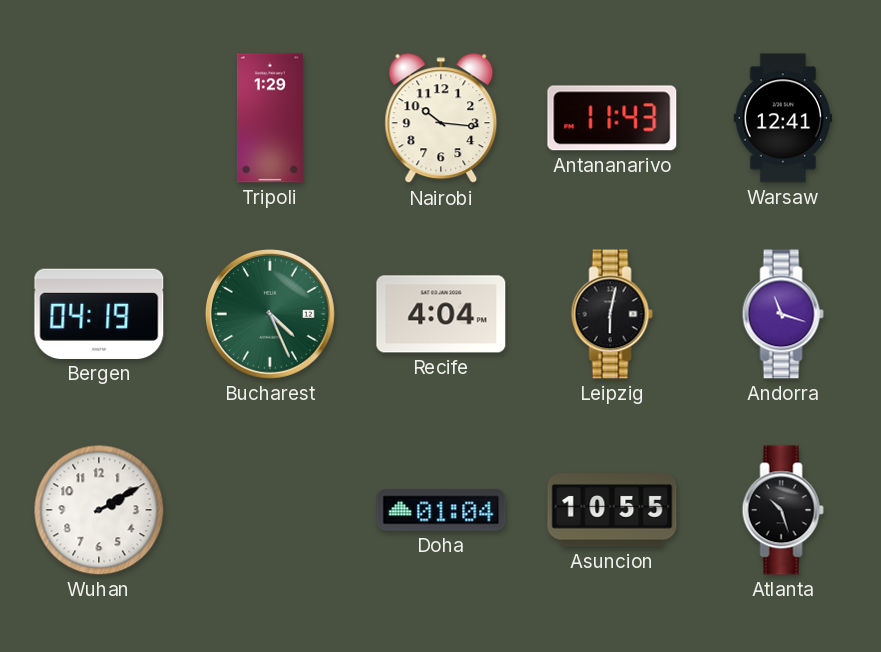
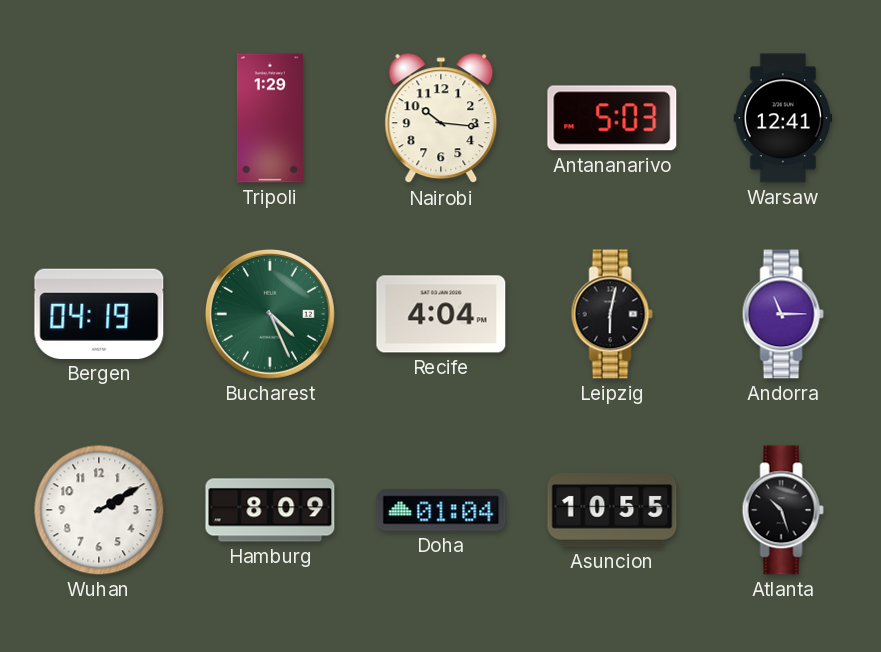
Antananarivo: 11:43 -> 5:03
Andorra: 11:18 -> 11:15
Hamburg: none -> 8:09
